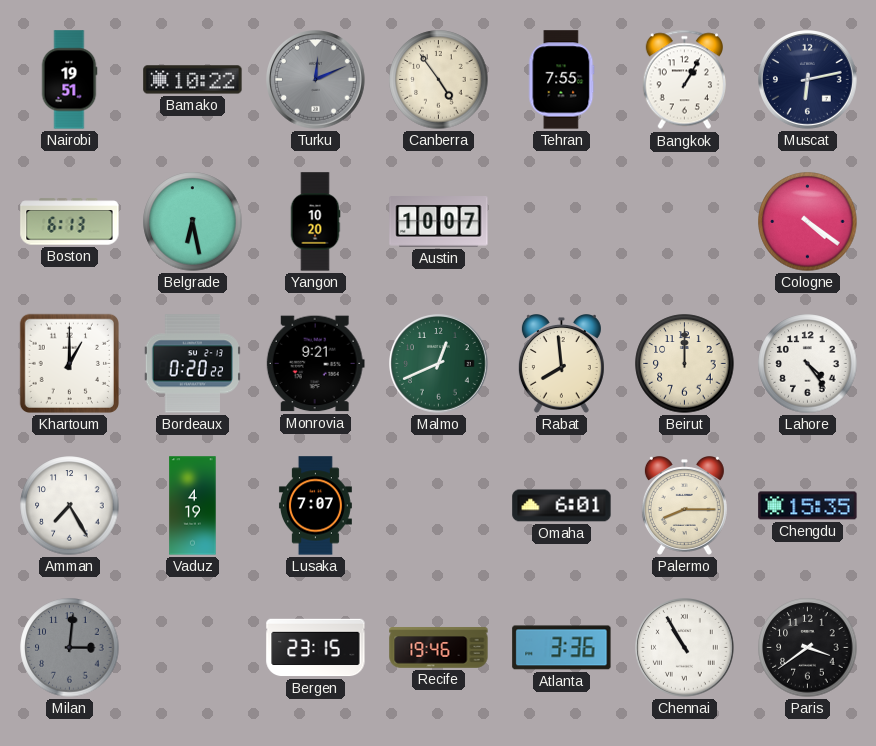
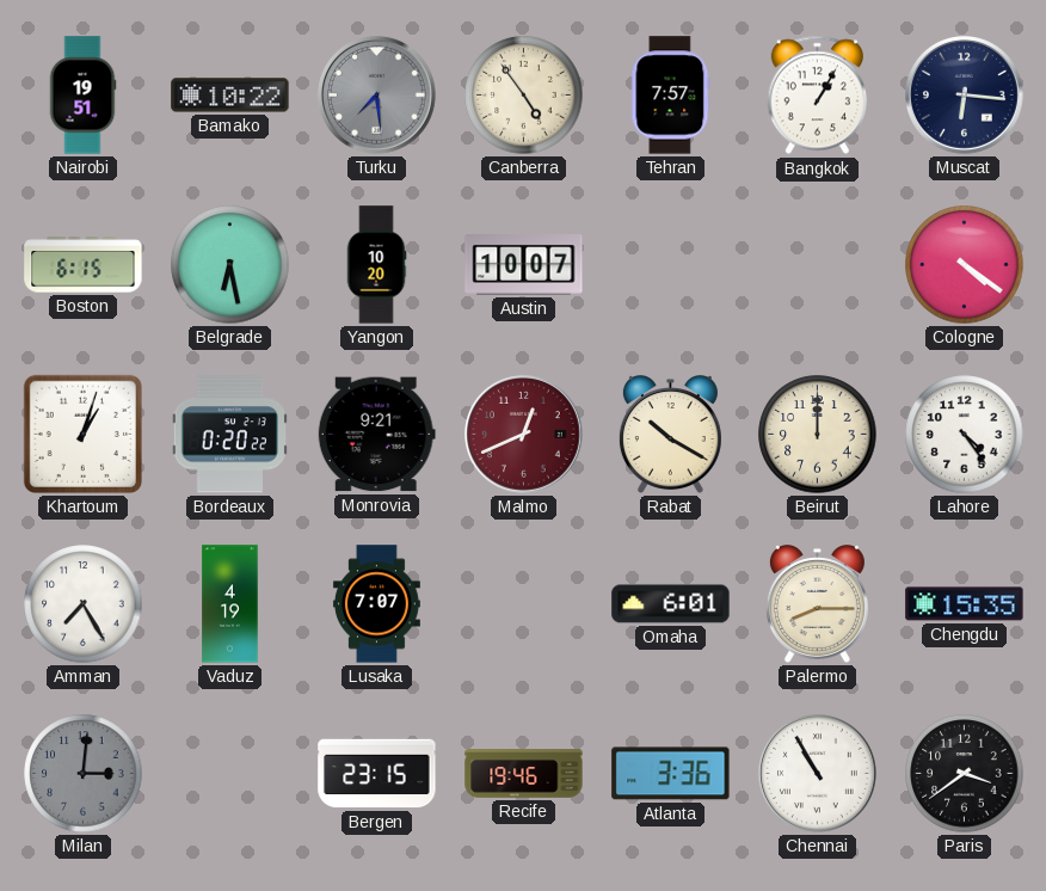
Turku: 12:11 -> 7:29
Tehran: 7:55 -> 7:57
Muscat: 6:13 -> 6:16
Boston: 6:13 -> 6:15
Khartoum: 1:00 -> 1:03
Malmo dial: green -> burgundy
Rabat: 7:59 -> 10:20
